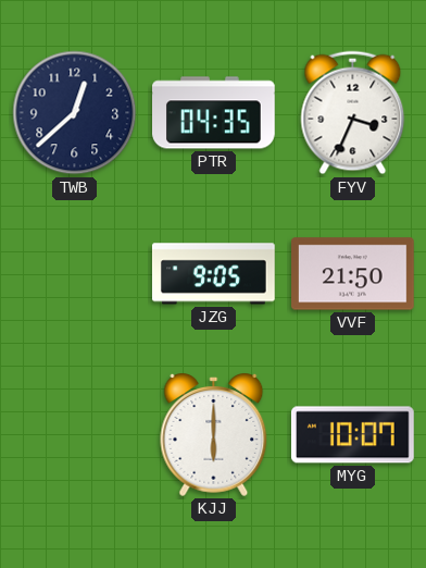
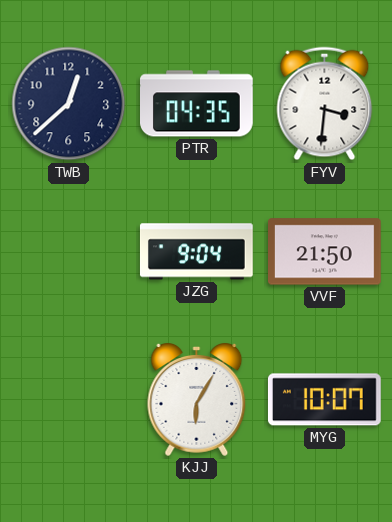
FYV: 3:34 -> 3:31
JZG: 9:05 -> 9:04
KJJ: 6:00 -> 6:05
